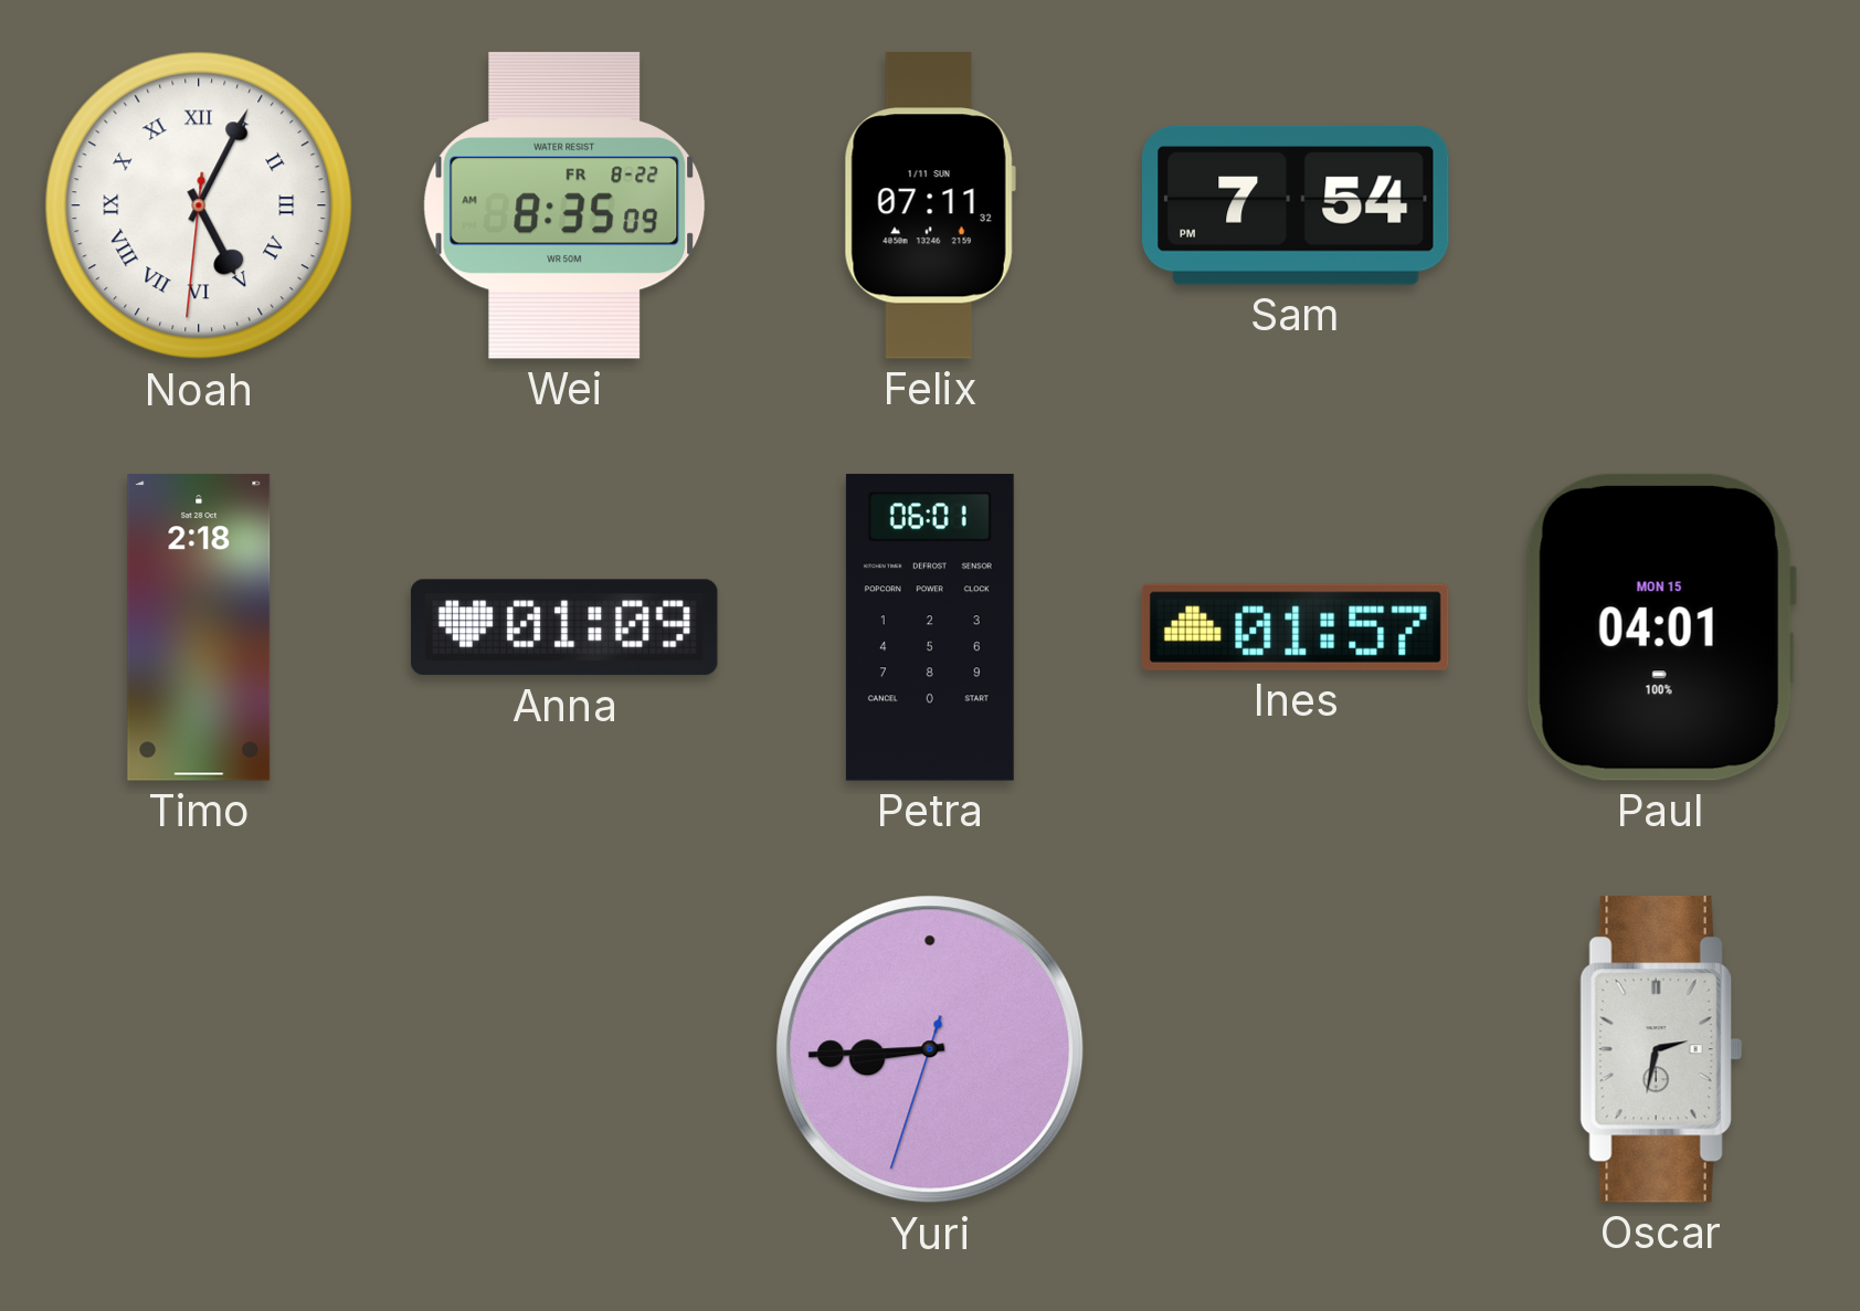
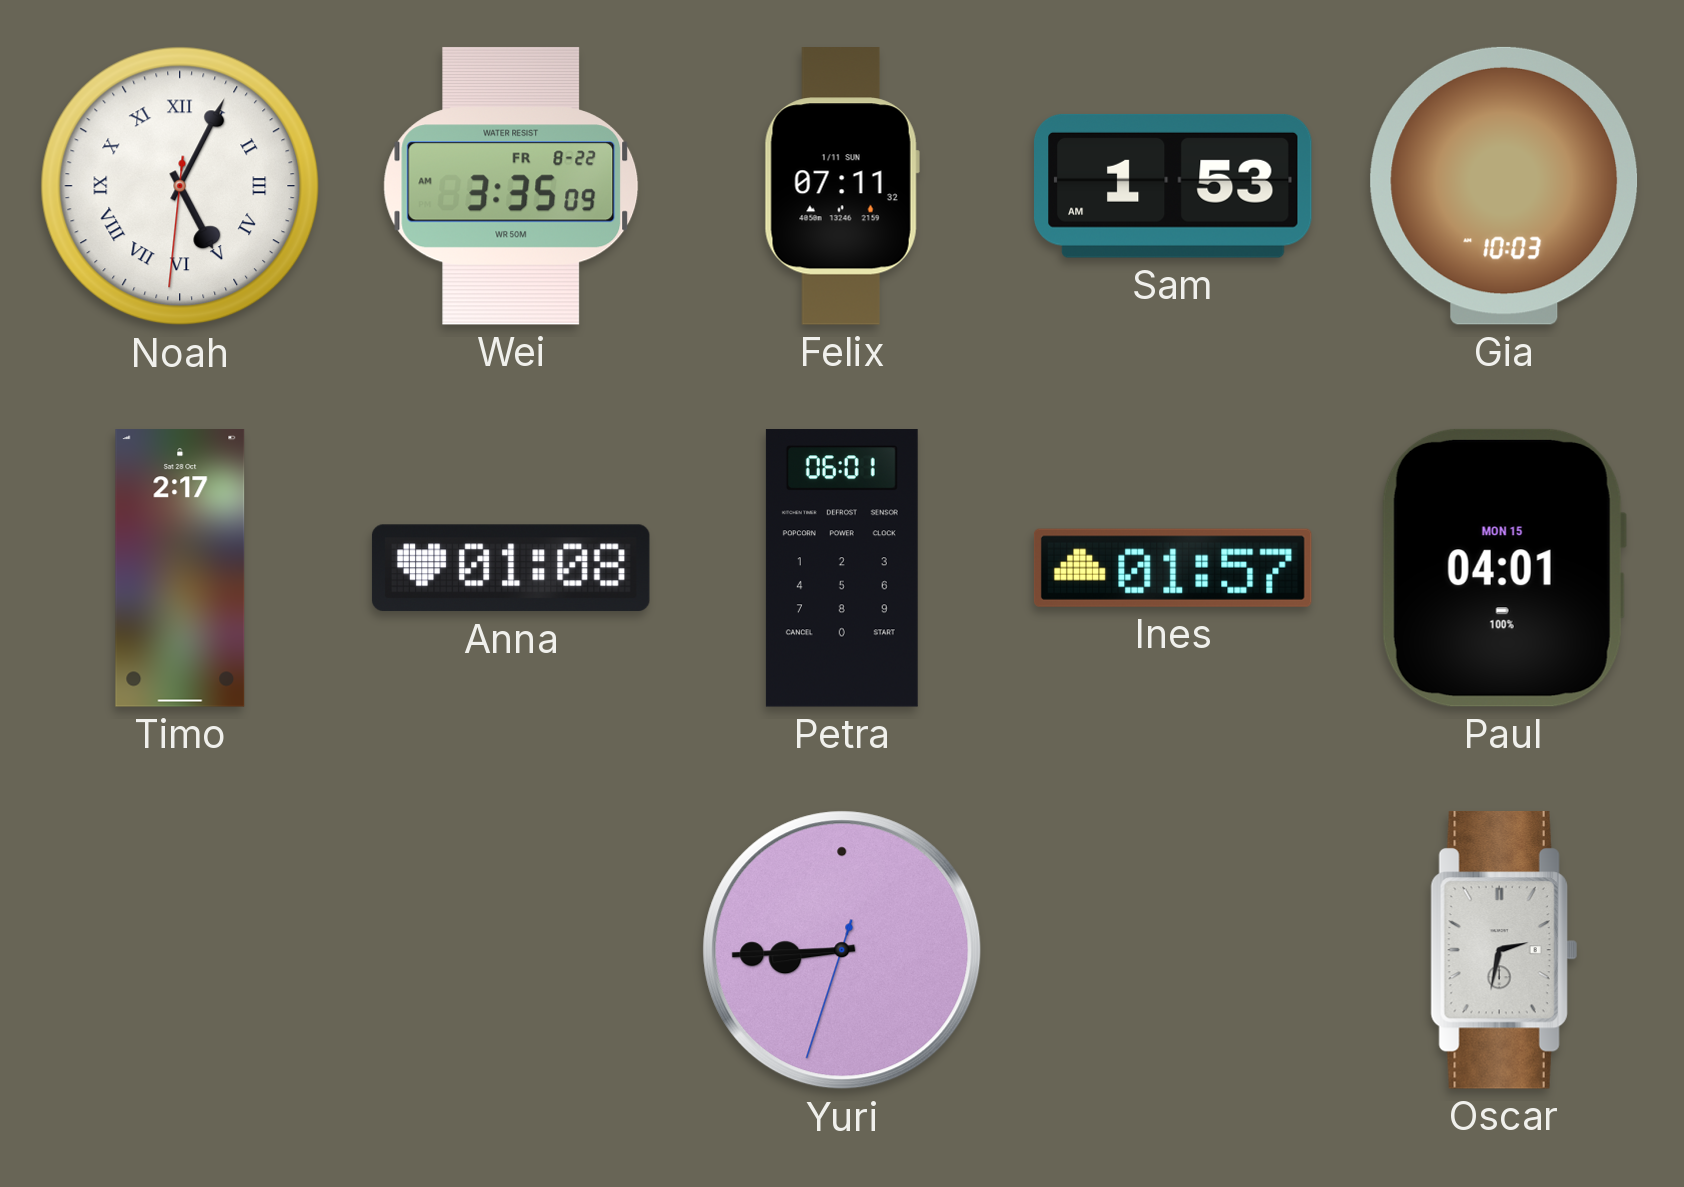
Wei: 8:35 -> 3:35
Sam: 7:54 -> 1:53
Gia: none -> 10:03
Timo: 2:18 -> 2:17
Anna: 01:09 -> 01:08
